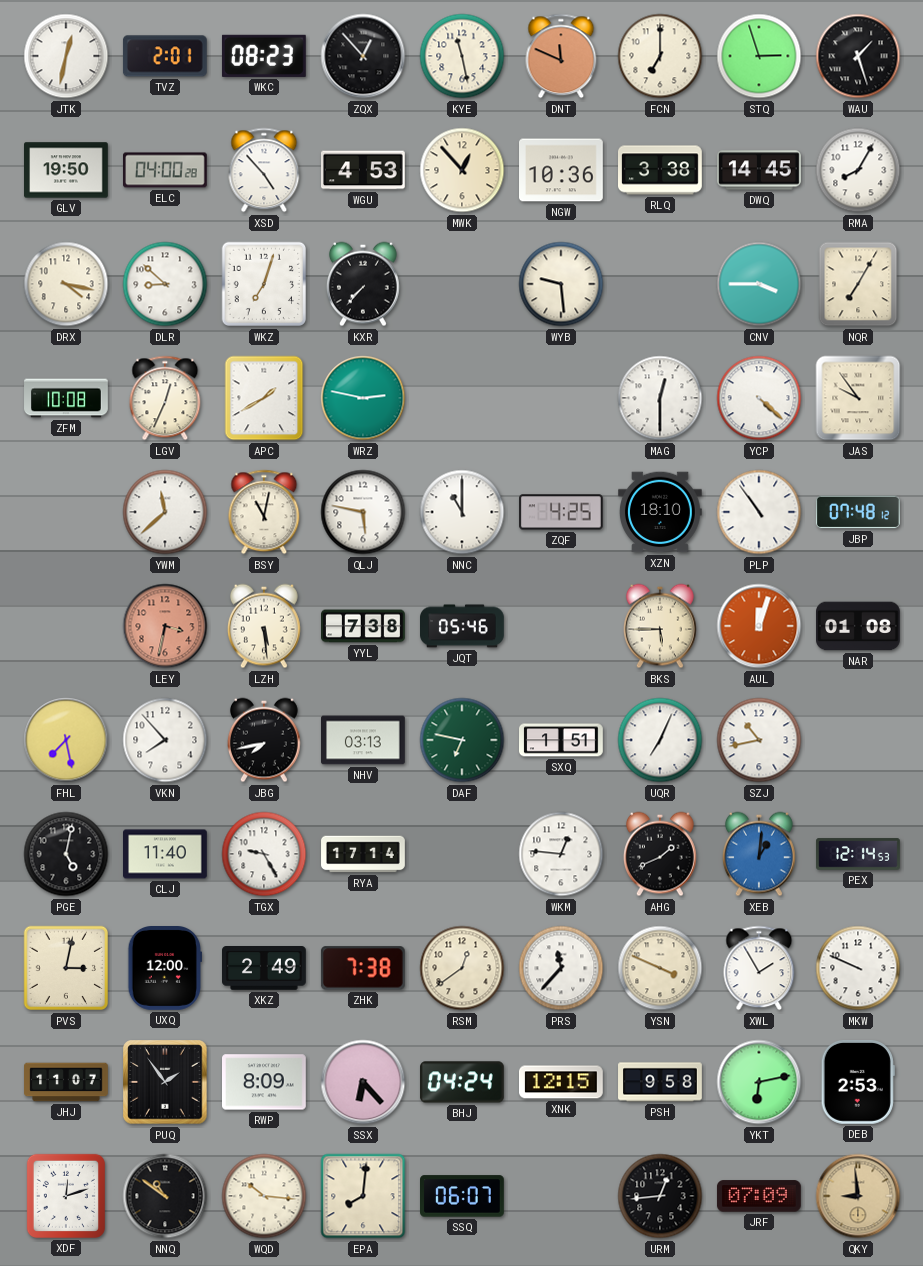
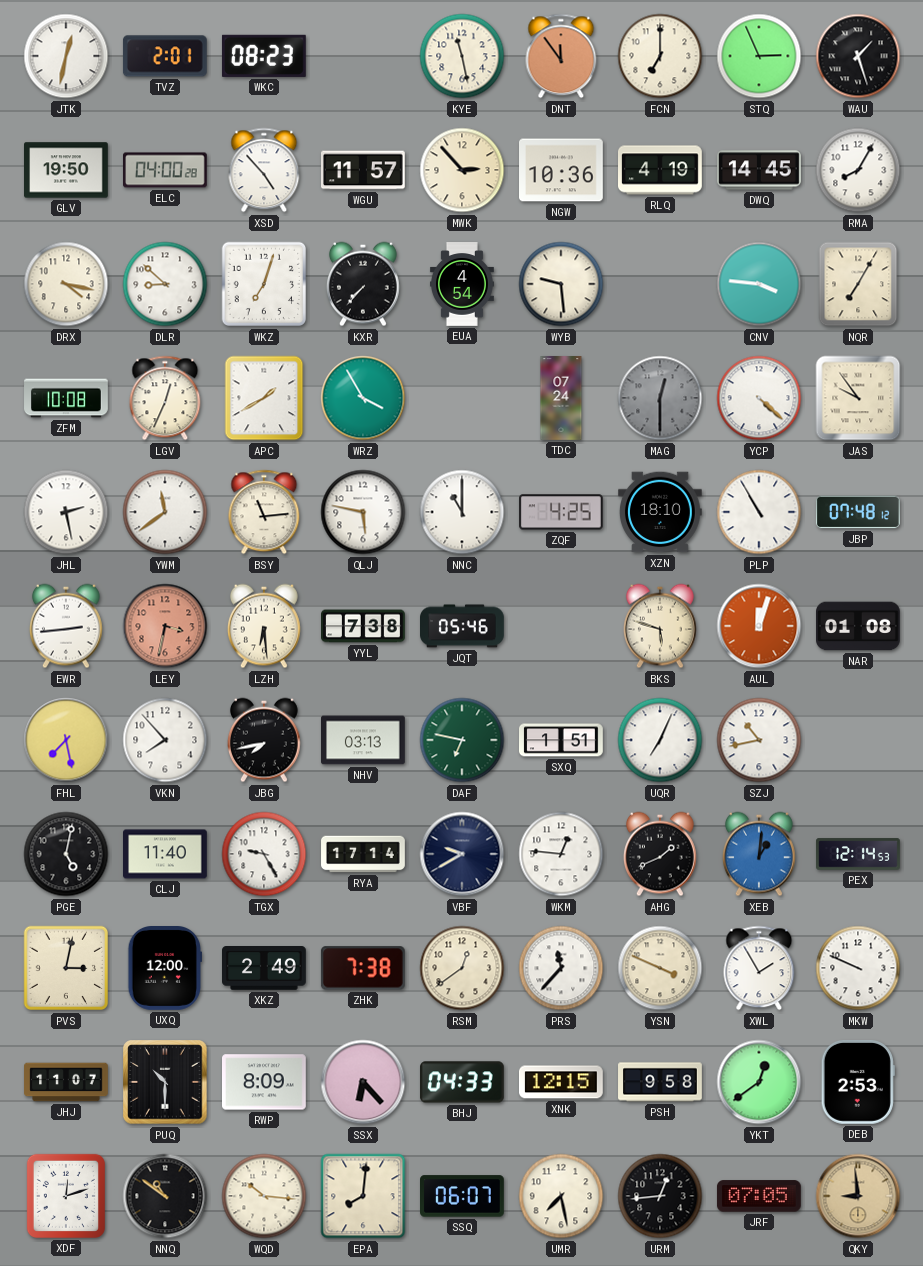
ZQX: 12:53 -> none
DNT: 11:49 -> 11:54
STQ: 2:57 -> 2:56
WGU: 4:53 -> 11:57
MWK: 12:53 -> 2:53
RLQ: 3:38 -> 4:19
EUA: none -> 4:54
CNV: 3:45 -> 3:46
WRZ: 2:47 -> 3:55
TDC: none -> 07:24
MAG dial: white -> grey
JHL: none -> 2:28
YWM: 11:38 -> 11:39
BSY: 11:02 -> 11:14
PLP: 10:54 -> 10:55
EWR: none -> 2:44
LZH: 5:29 -> 6:29
BKS: 5:45 -> 5:48
VBF: none -> 9:40
PUQ: 1:54 -> 10:30
BHJ: 04:24 -> 04:33
YKT: 6:13 -> 12:39
UMR: none -> 7:28
JRF: 07:09 -> 07:05
